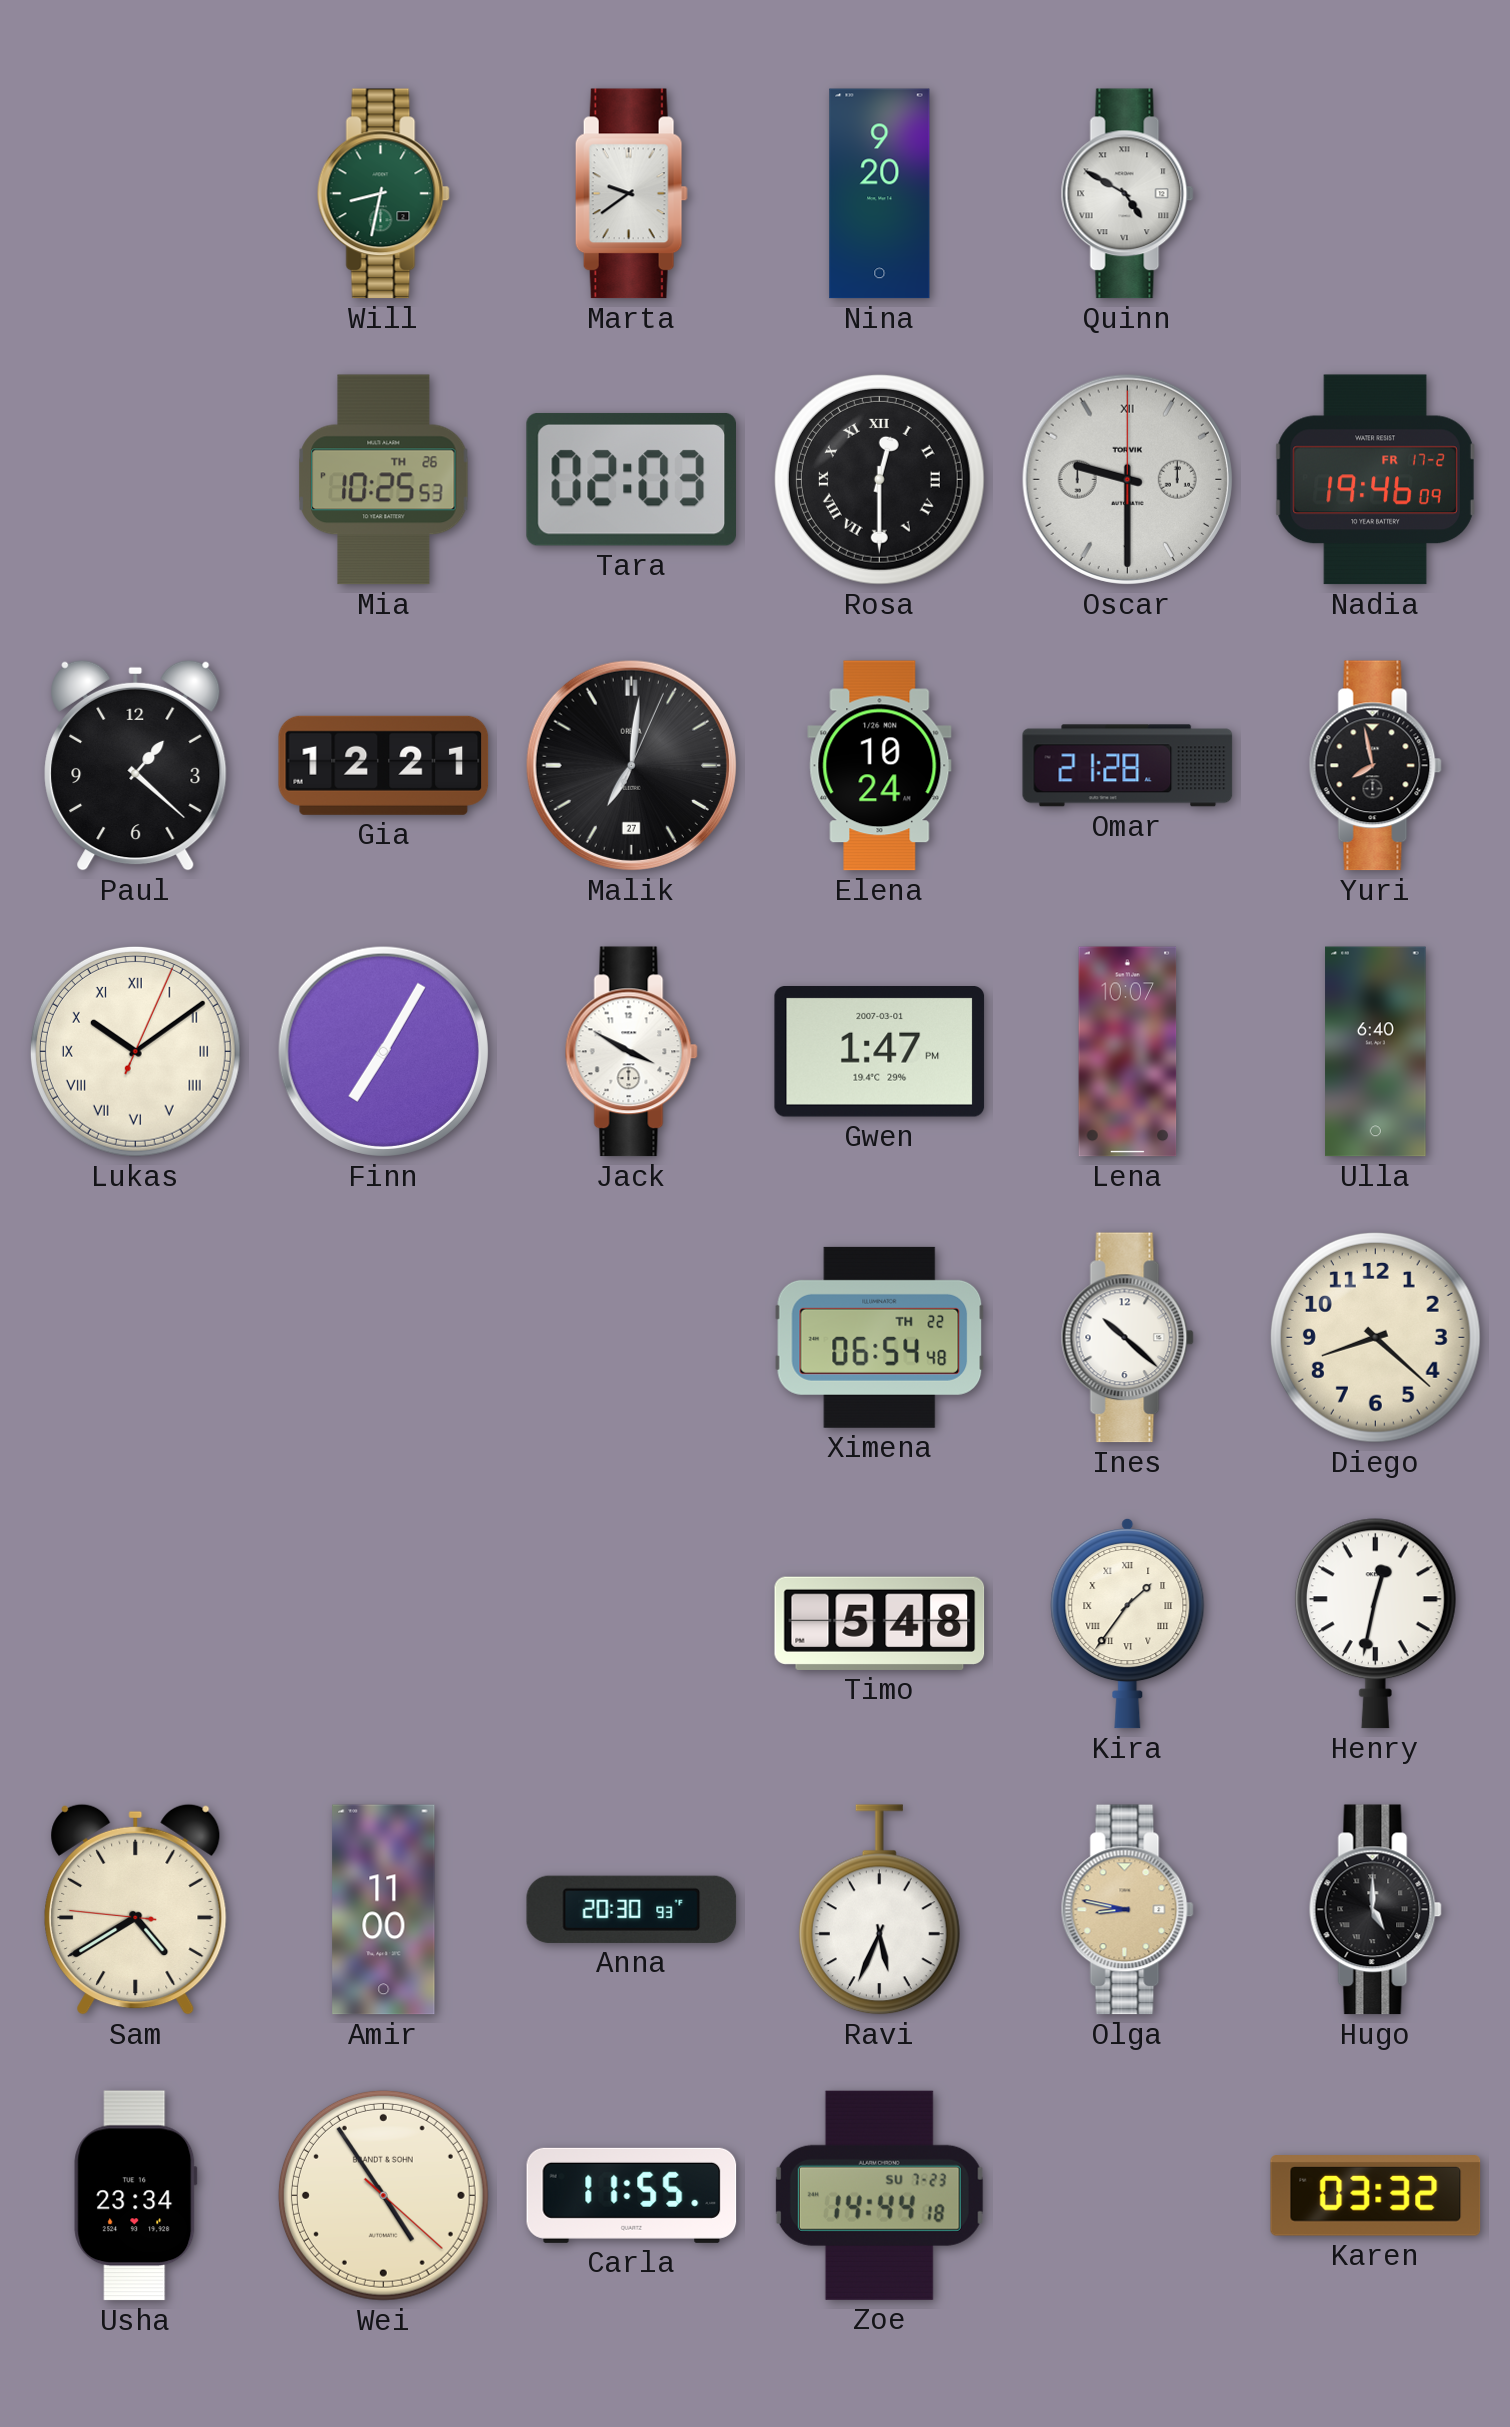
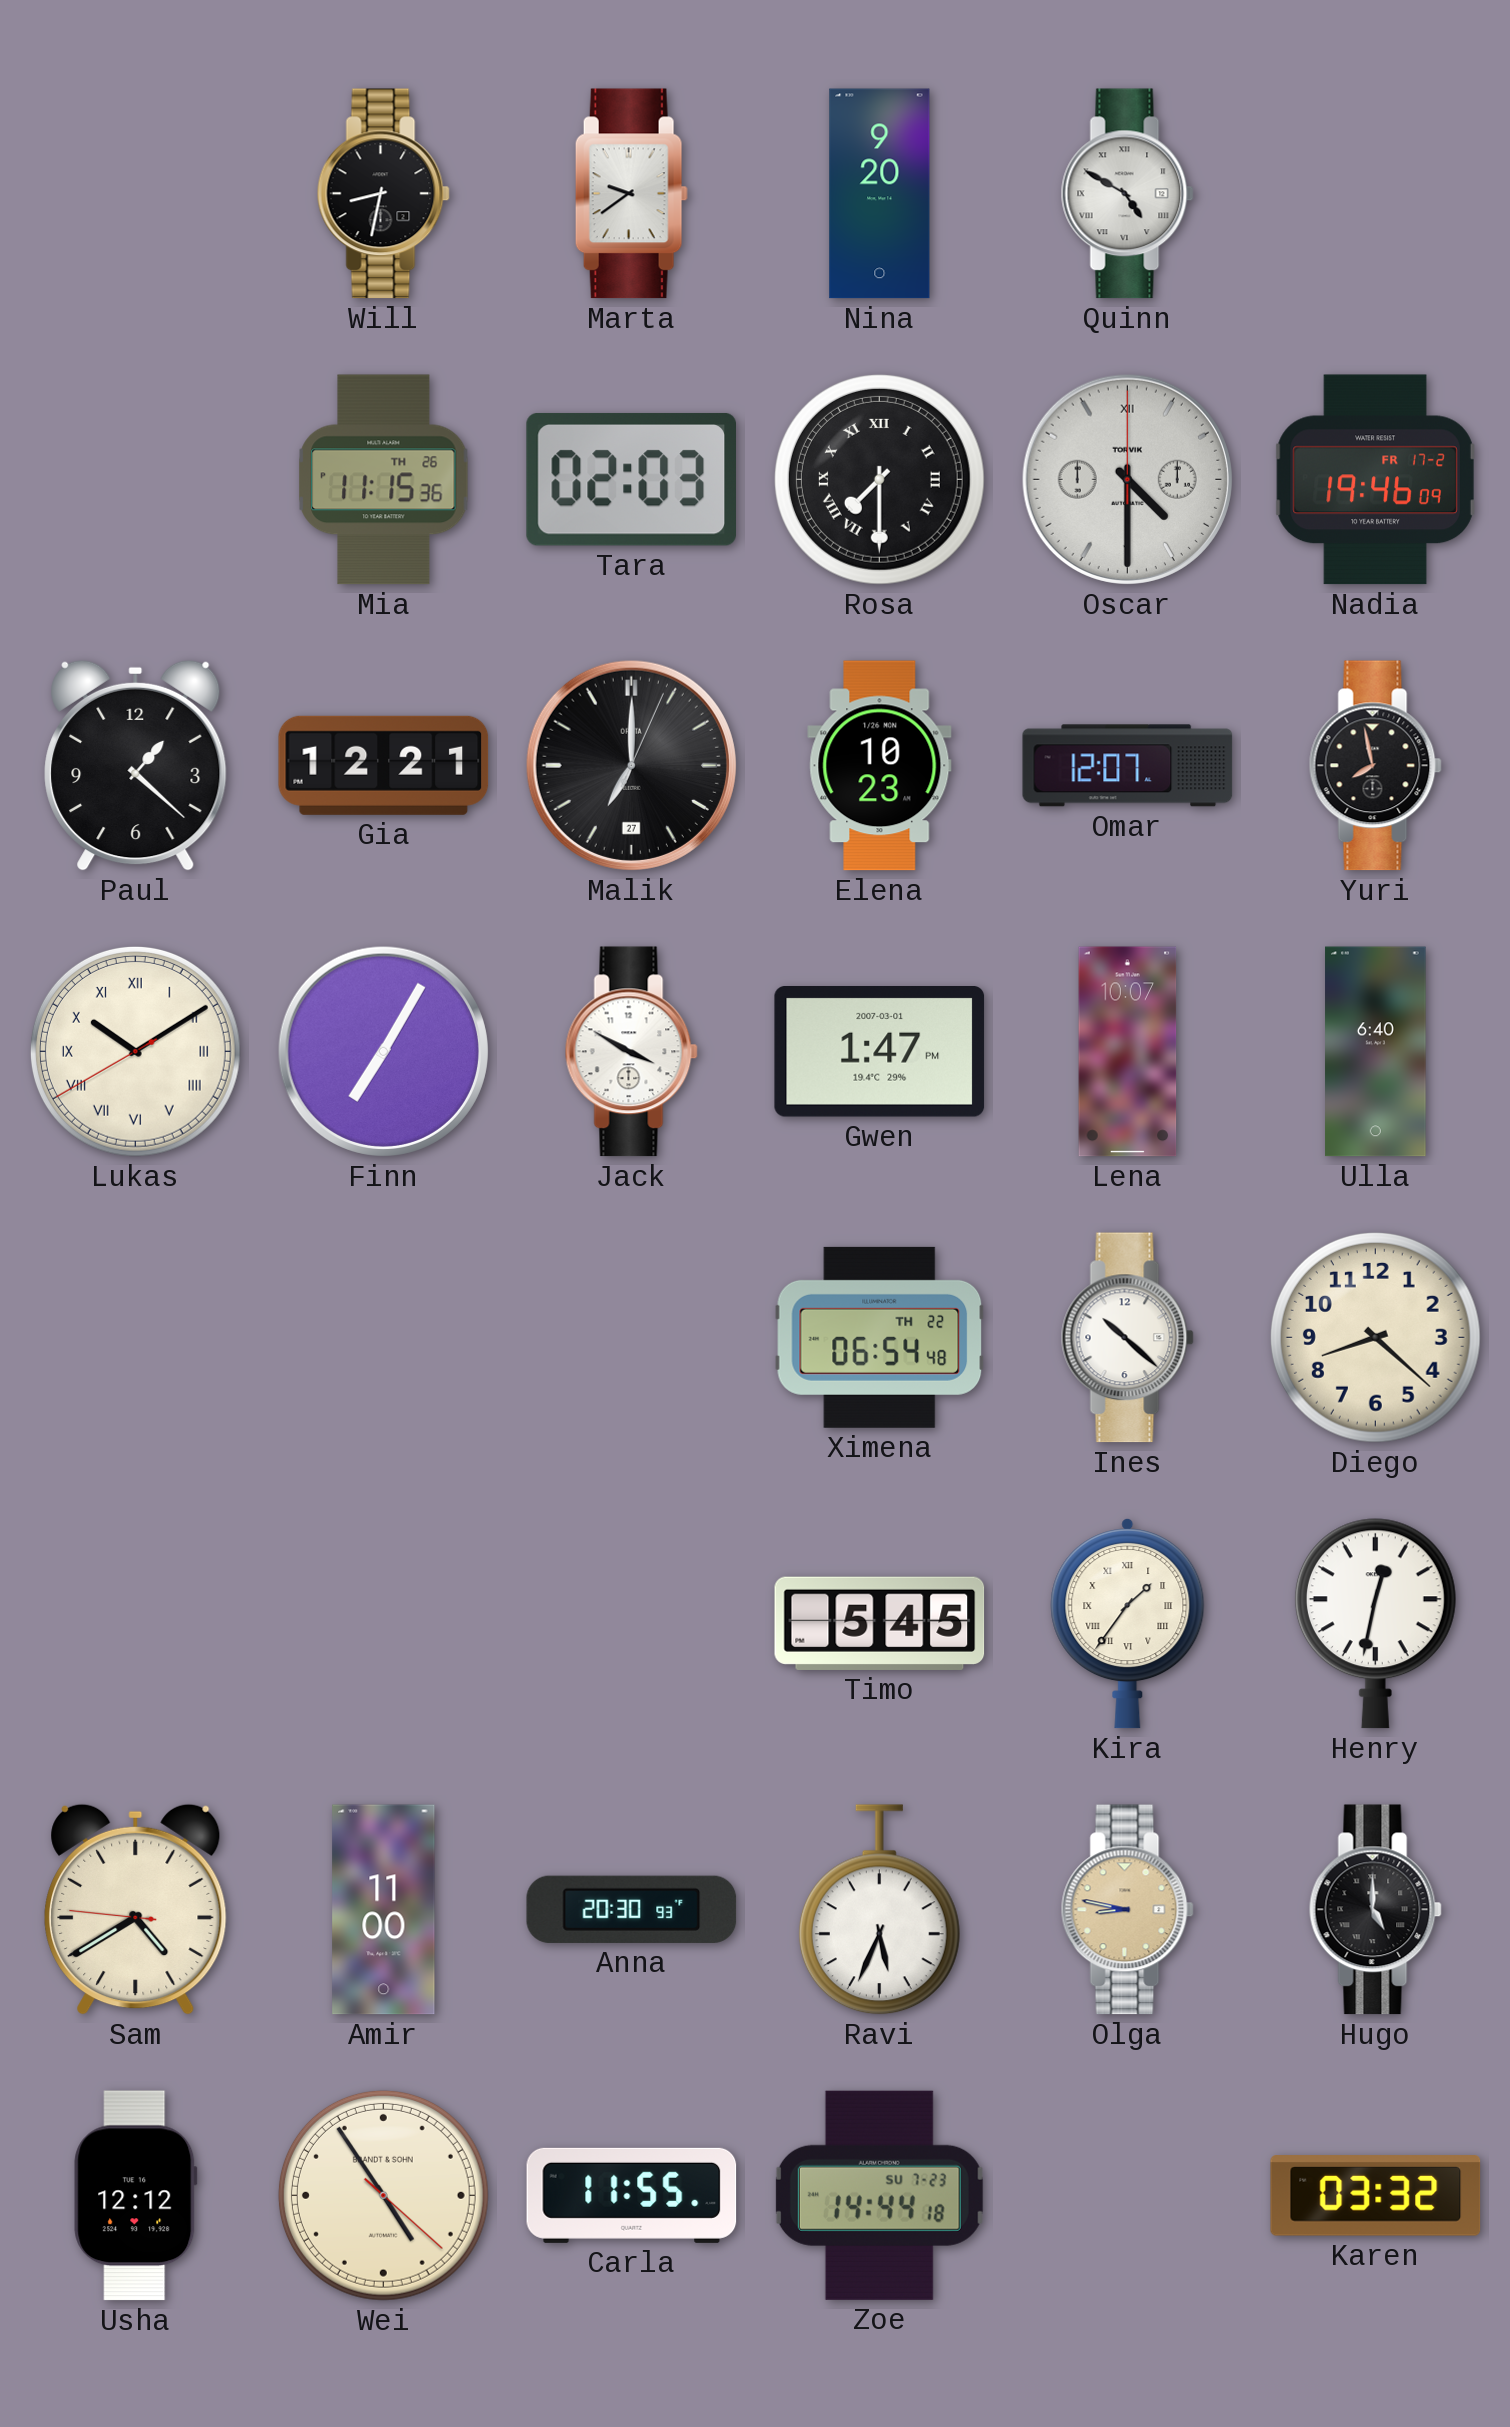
Will dial: green -> black
Mia: 10:25 -> 11:15
Rosa: 12:30 -> 7:30
Oscar: 9:30 -> 4:30
Malik: 7:01 -> 7:00
Elena: 10:24 -> 10:23
Omar: 21:28 -> 12:07
Lukas: 10:09:04 -> 10:09:40
Timo: 5:48 -> 5:45
Usha: 23:34 -> 12:12
